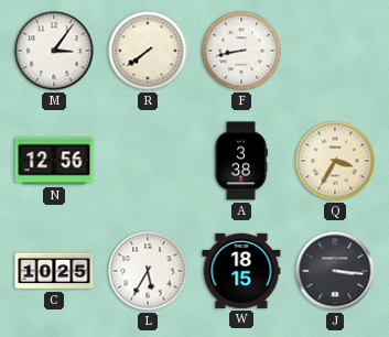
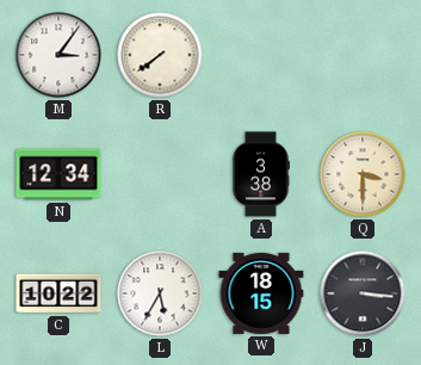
F: 8:43 -> none
N: 12:56 -> 12:34
Q: 3:35 -> 3:30
C: 10:25 -> 10:22
